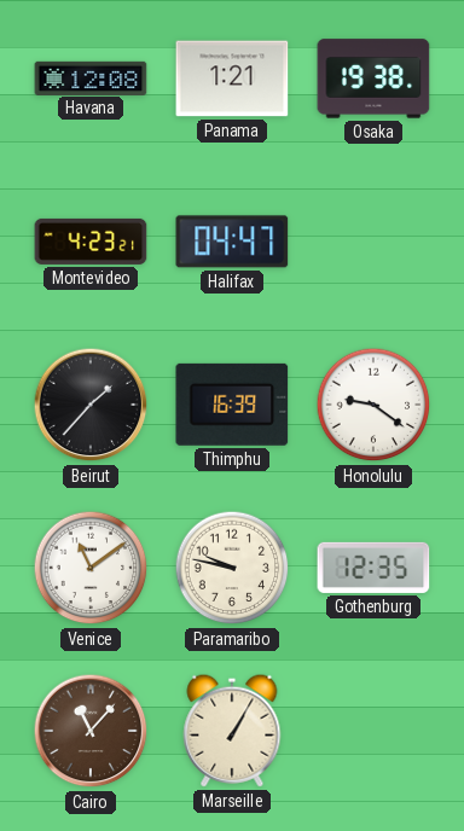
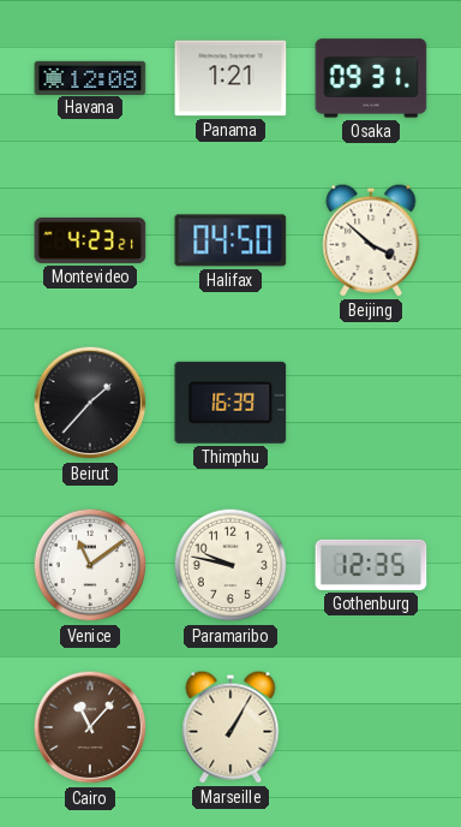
Osaka: 19:38 -> 09:31
Halifax: 04:47 -> 04:50
Beijing: none -> 3:52
Honolulu: 9:21 -> none
